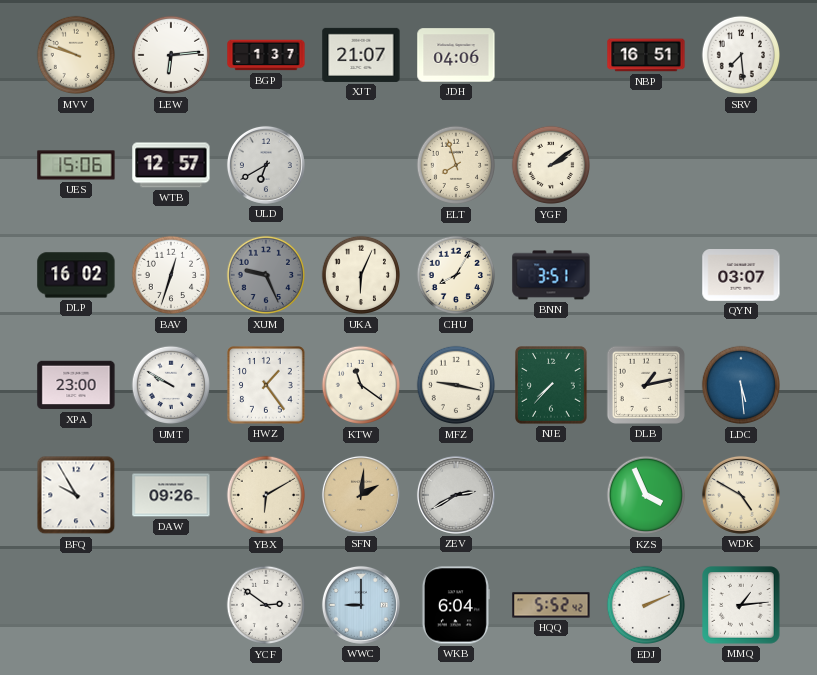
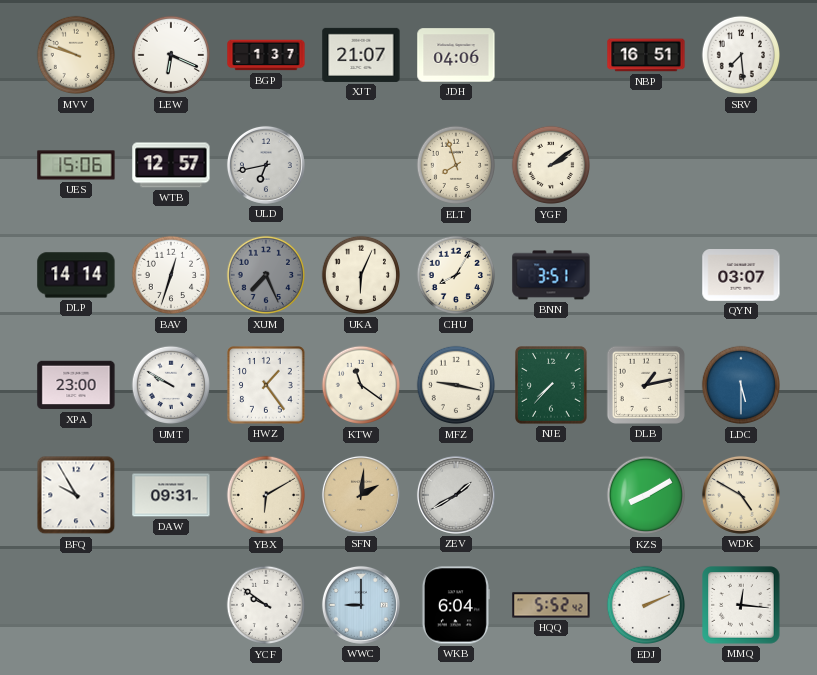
LEW: 6:14 -> 6:19
ULD: 6:40 -> 6:43
DLP: 16:02 -> 14:14
XUM: 9:26 -> 7:26
LDC: 5:29 -> 5:30
DAW: 09:26 -> 09:31
ZEV: 2:40 -> 1:40
KZS: 3:56 -> 8:10
YCF: 2:51 -> 9:51
MMQ: 1:14 -> 12:16
